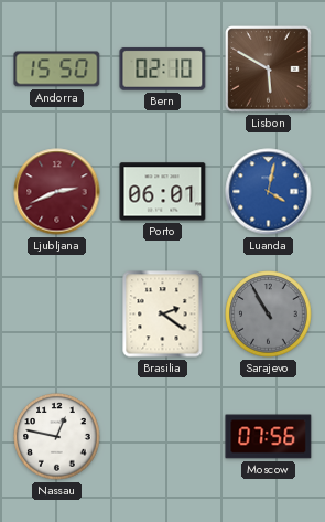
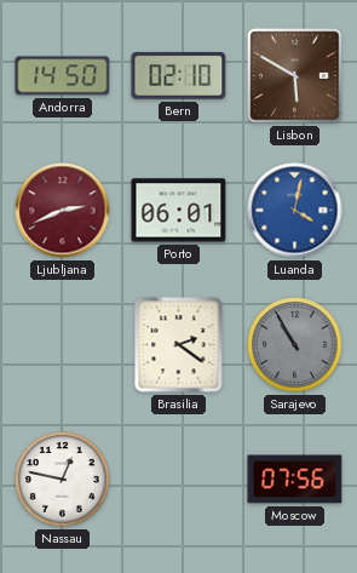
Andorra: 15:50 -> 14:50
